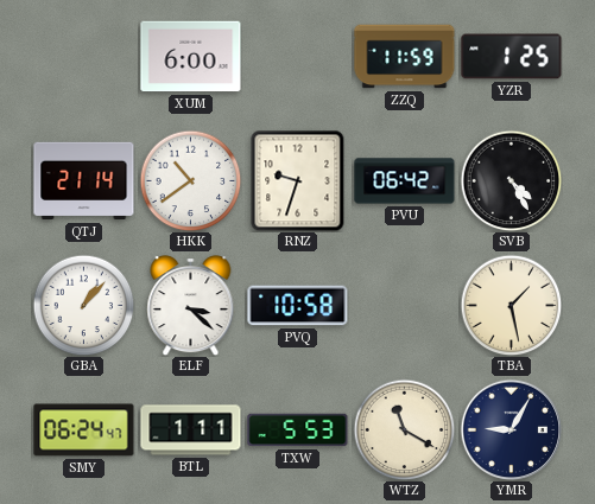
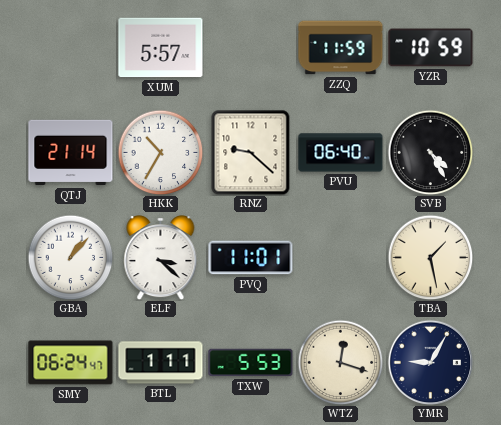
XUM: 6:00 -> 5:57
YZR: 1:25 -> 10:59
HKK: 10:39 -> 10:35
RNZ: 9:33 -> 9:22
PVU: 06:42 -> 06:40
PVQ: 10:58 -> 11:01
WTZ: 11:20 -> 12:18
